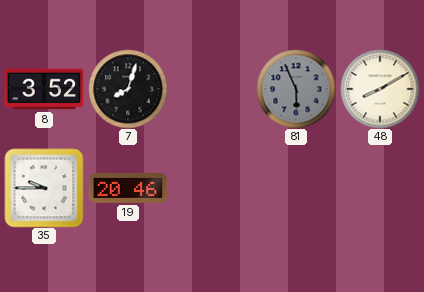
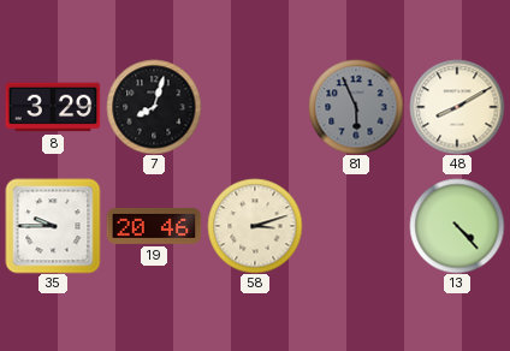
8: 3:52 -> 3:29
58: none -> 3:12
13: none -> 4:23
